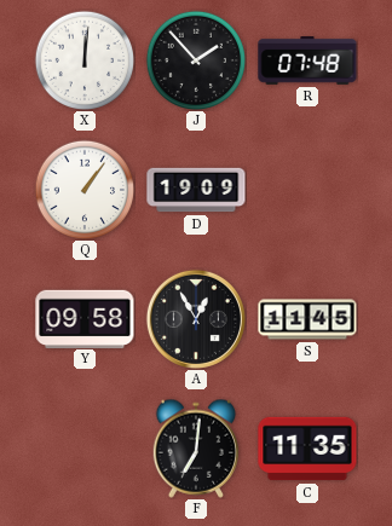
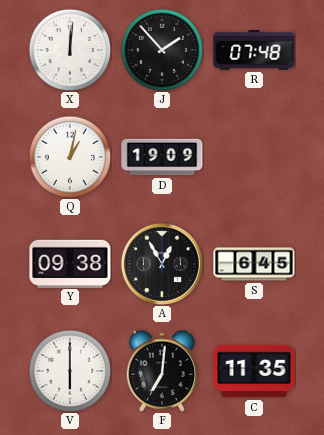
Q: 1:06 -> 1:02
Y: 09:58 -> 09:38
S: 11:45 -> 6:45
V: none -> 6:00
